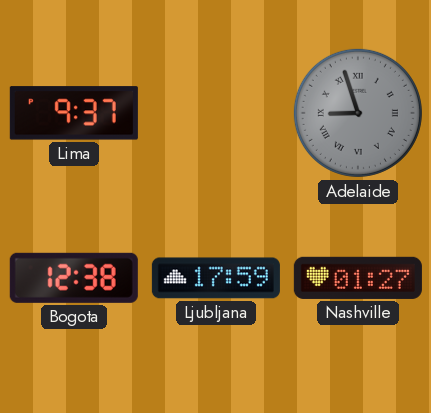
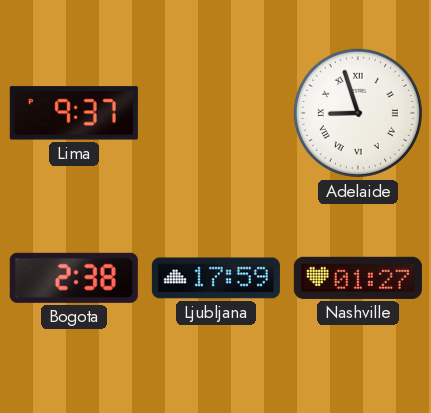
Adelaide dial: grey -> white
Bogota: 12:38 -> 2:38
